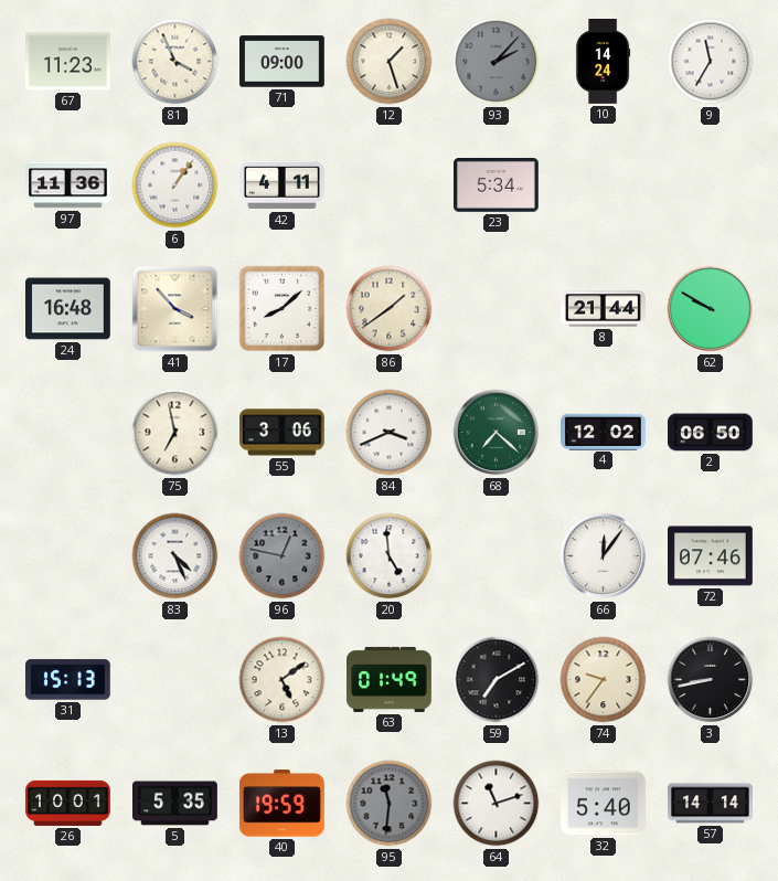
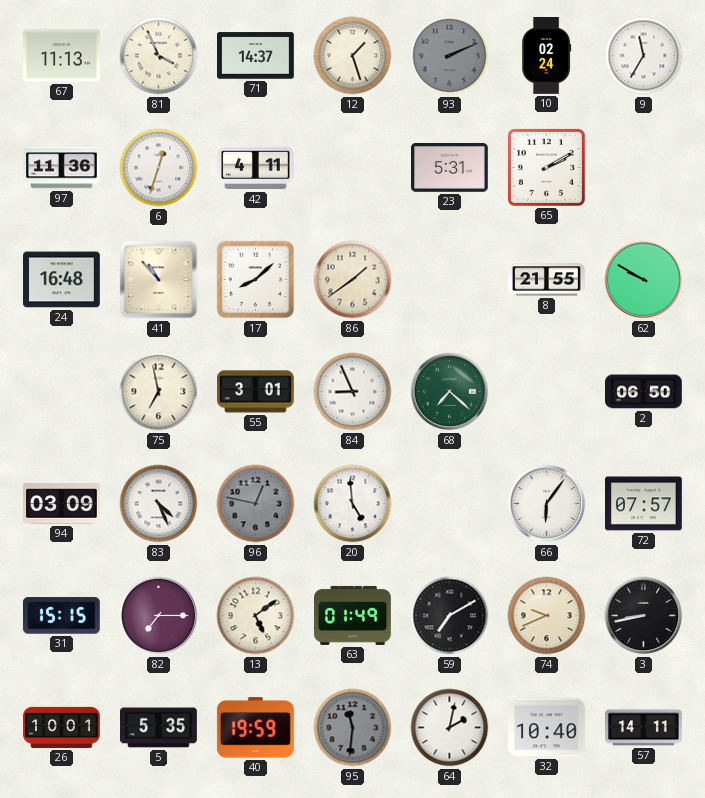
67: 11:23 -> 11:13
71: 09:00 -> 14:37
93: 2:07 -> 2:11
10: 14:24 -> 02:24
6: 1:06 -> 12:33
23: 5:34 -> 5:31
65: none -> 2:10
41: 3:53 -> 10:53
8: 21:44 -> 21:55
55: 3:06 -> 3:01
84: 3:41 -> 8:56
4: 12:02 -> none
94: none -> 03:09
66: 12:06 -> 6:06
72: 07:46 -> 07:57
31: 15:13 -> 15:15
82: none -> 7:15
74: 9:36 -> 9:41
64: 11:12 -> 2:02
32: 5:40 -> 10:40
57: 14:14 -> 14:11
